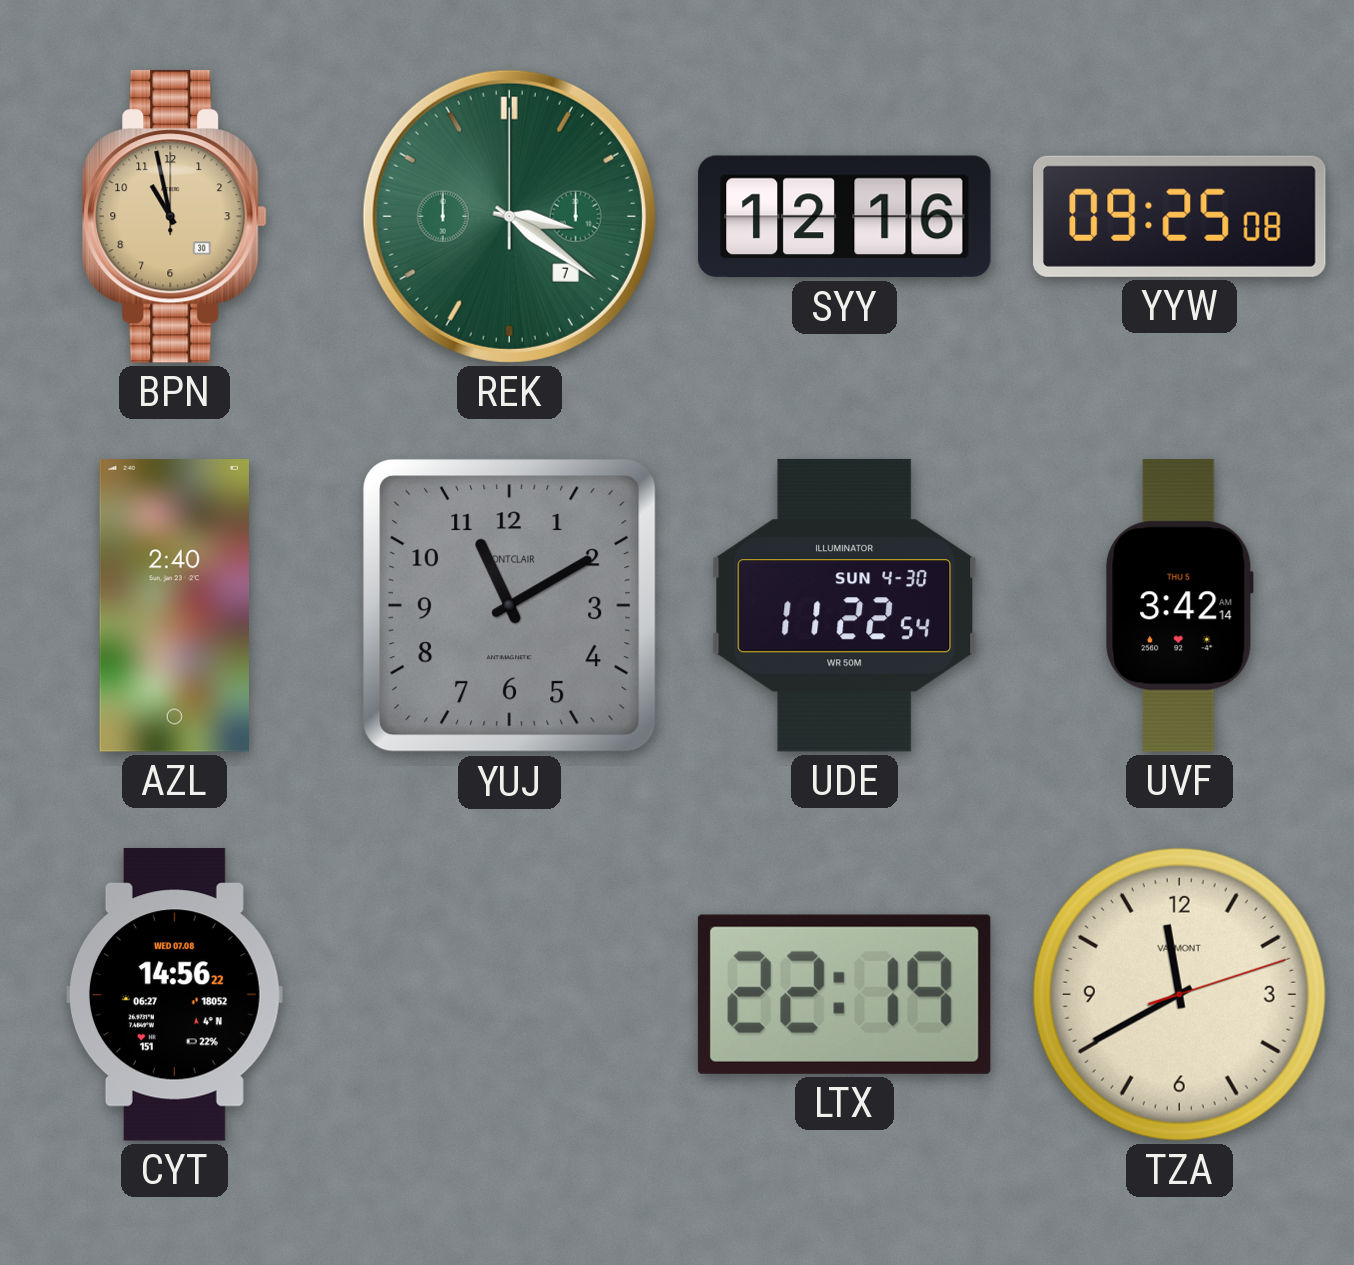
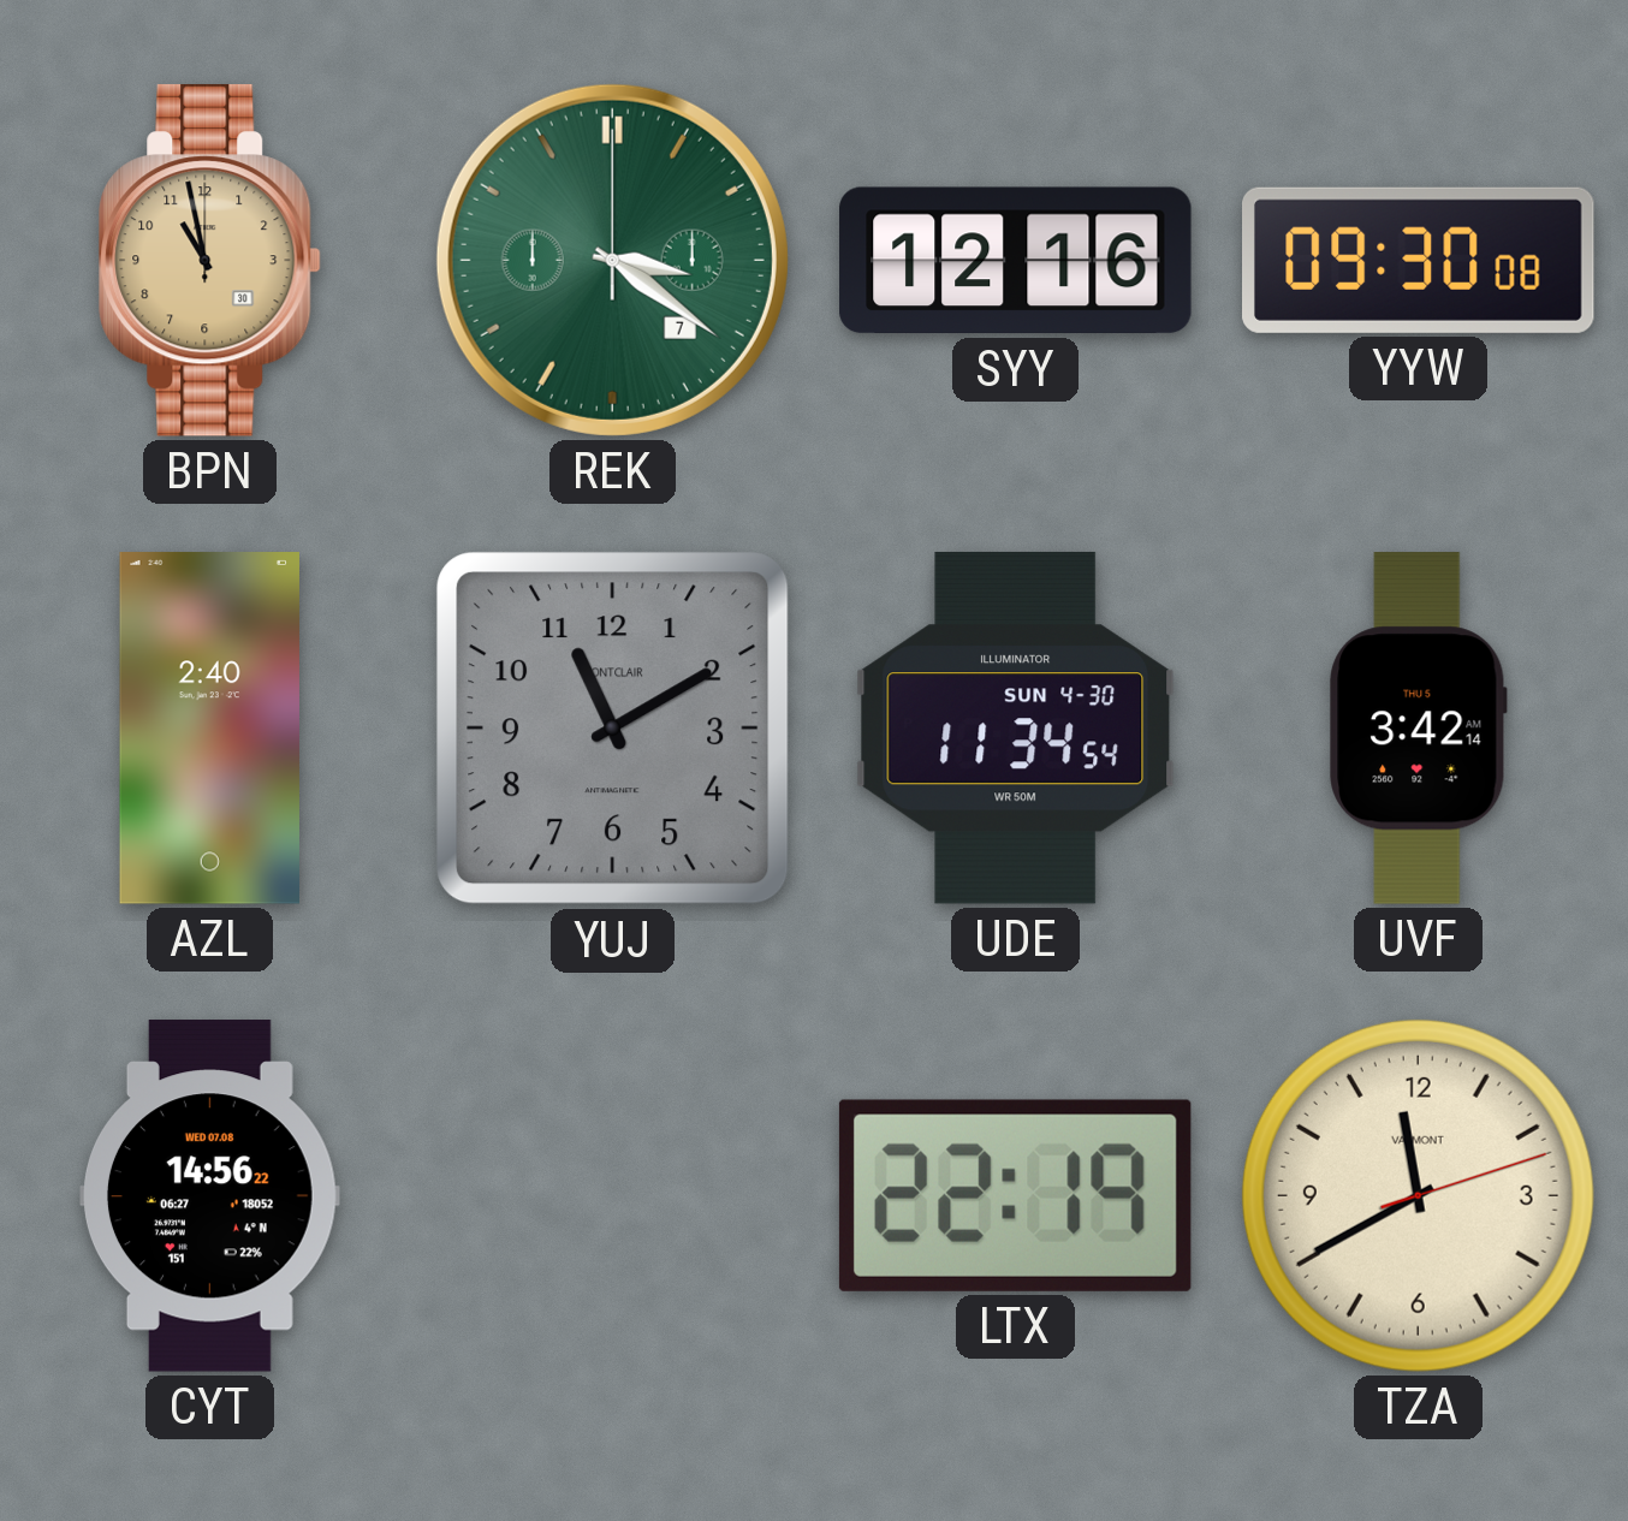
YYW: 09:25 -> 09:30
UDE: 11:22 -> 11:34
